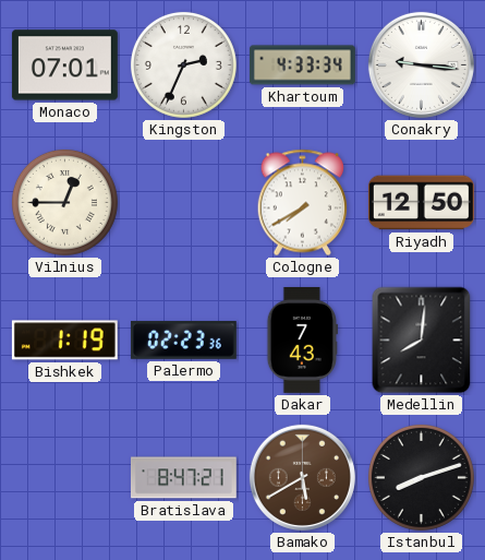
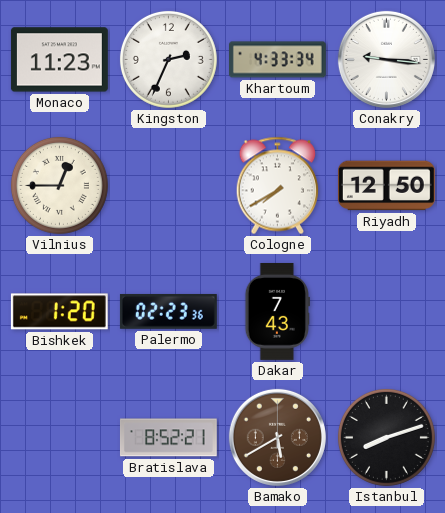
Monaco: 07:01 -> 11:23
Bishkek: 1:19 -> 1:20
Medellin: 8:01 -> none
Bratislava: 8:47 -> 8:52
